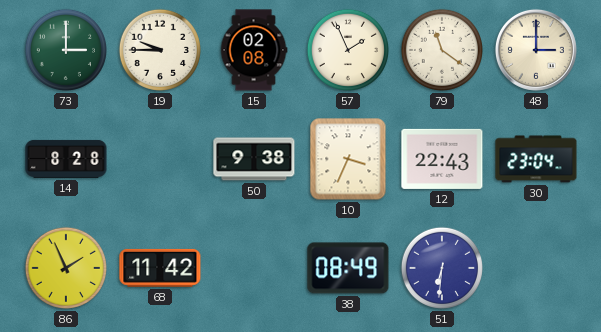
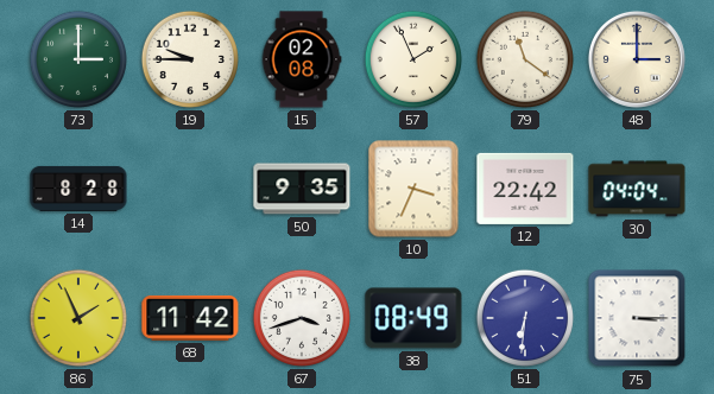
50: 9:38 -> 9:35
12: 22:43 -> 22:42
30: 23:04 -> 04:04
67: none -> 3:42
75: none -> 3:15
